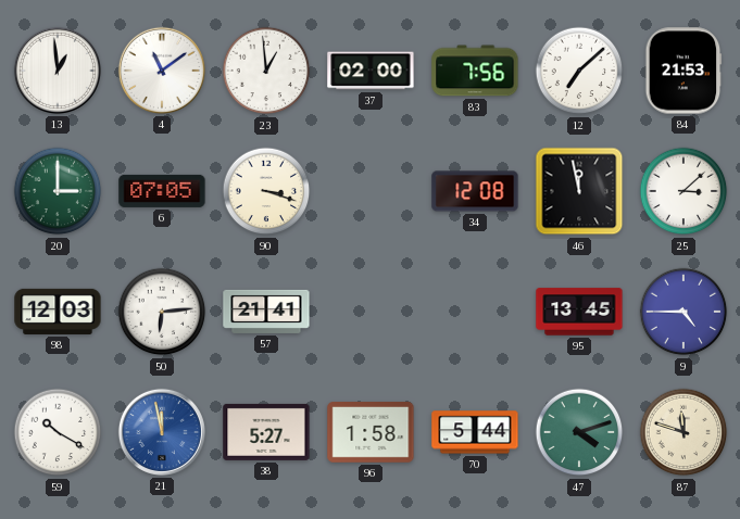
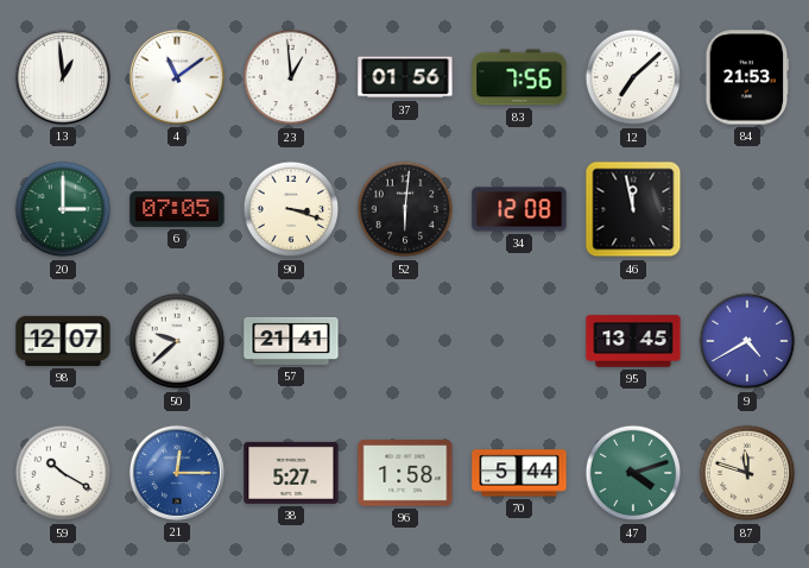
37: 02:00 -> 01:56
52: none -> 6:01
25: 3:08 -> none
98: 12:03 -> 12:07
50: 6:14 -> 9:38
9: 4:45 -> 4:40
21: 11:58 -> 12:15
